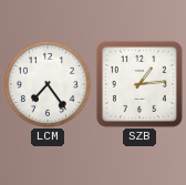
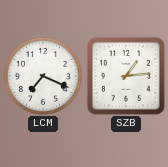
LCM: 7:24 -> 7:19
